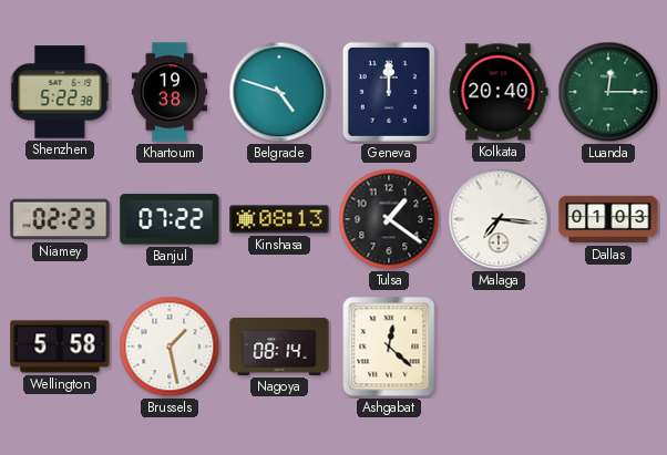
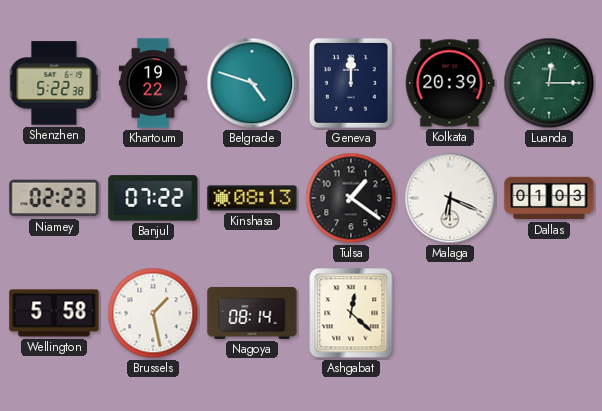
Khartoum: 19:38 -> 19:22
Kolkata: 20:40 -> 20:39
Malaga: 7:16 -> 6:19
